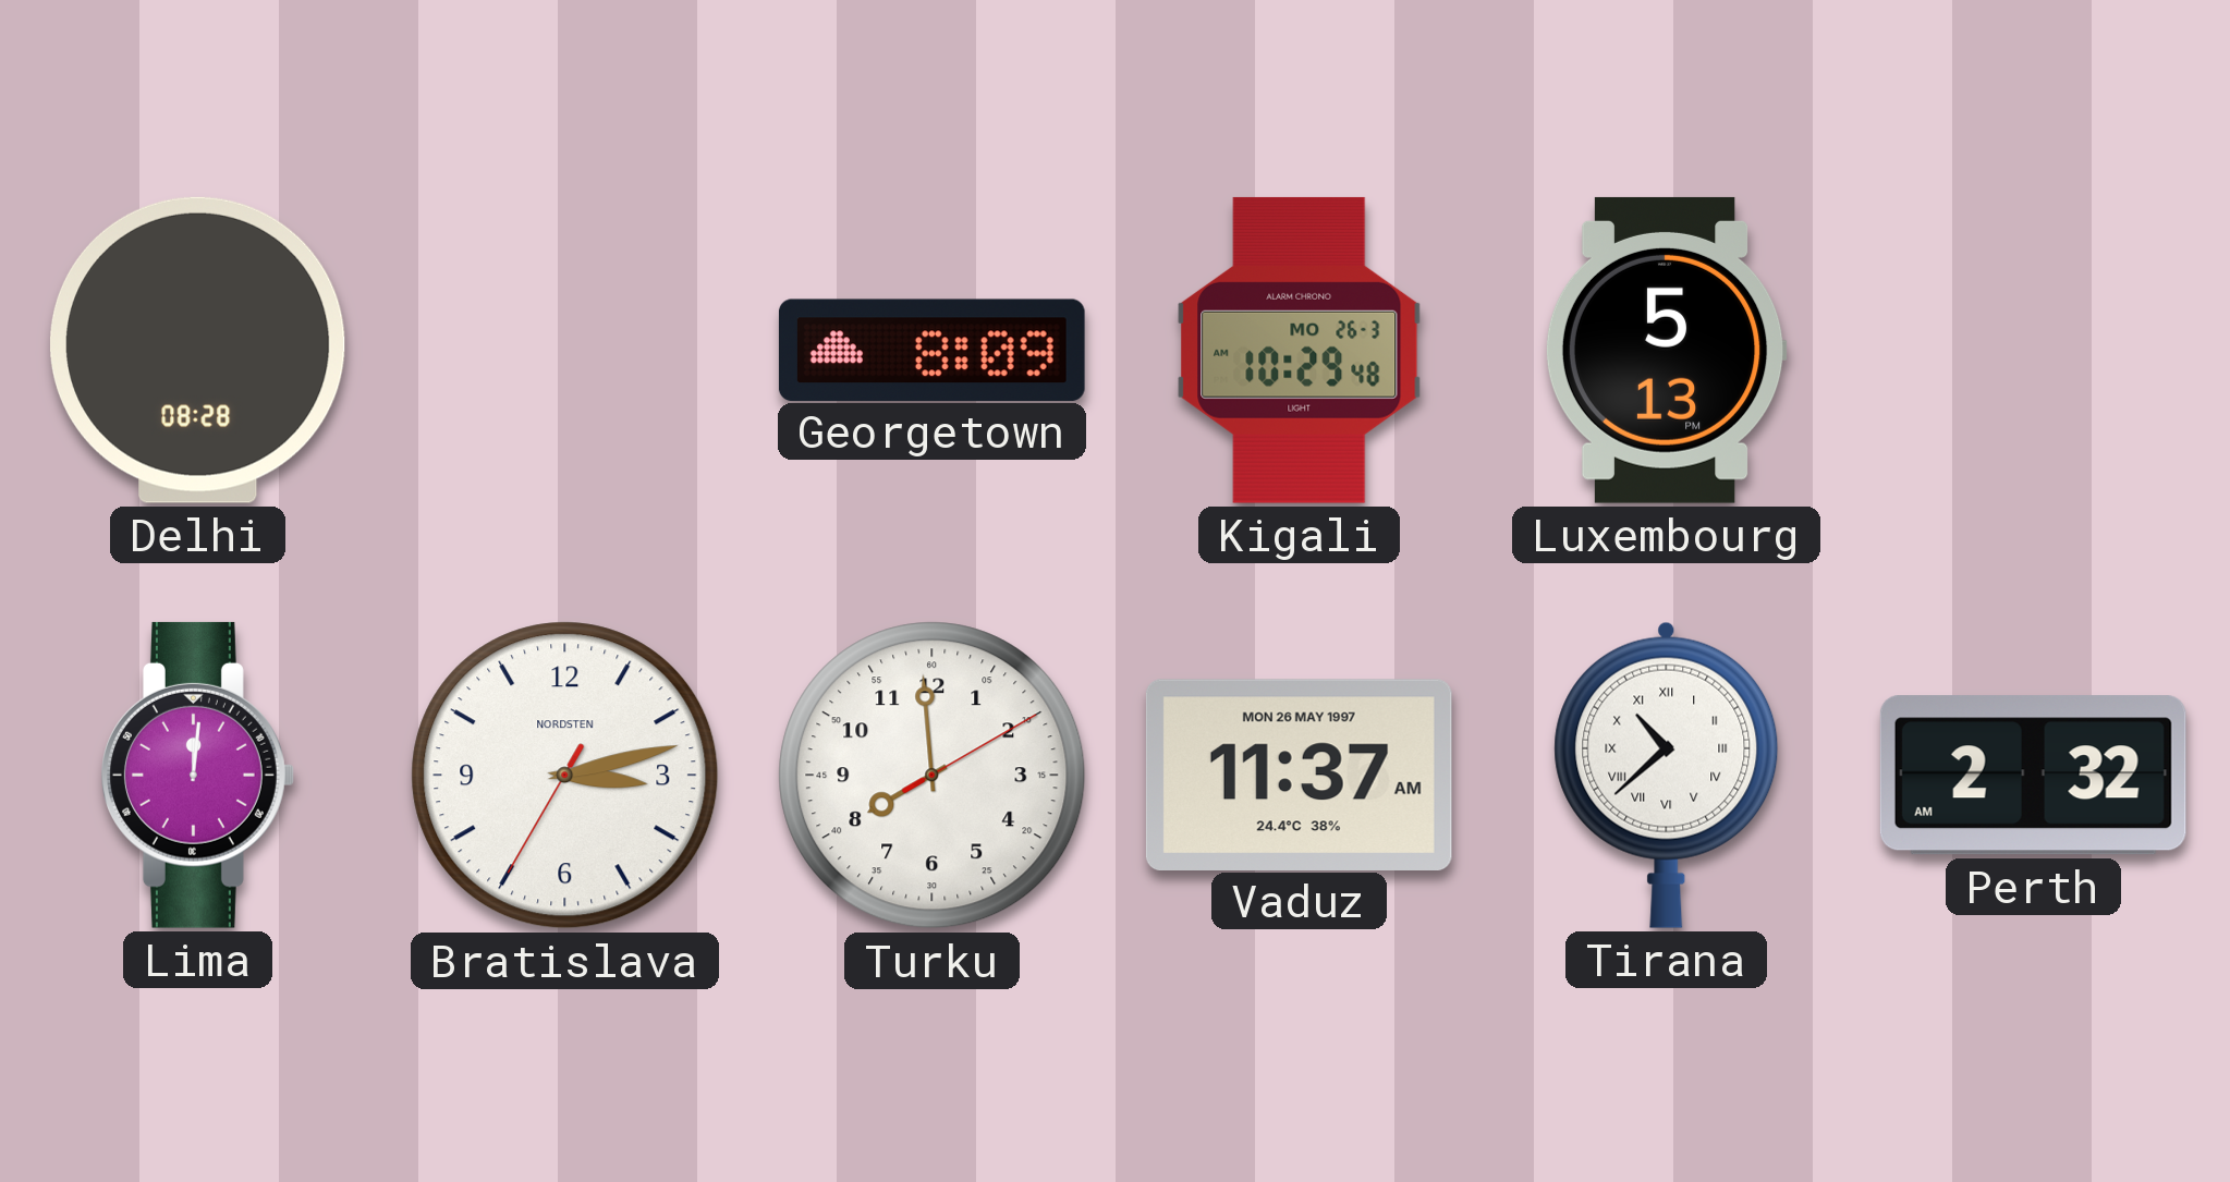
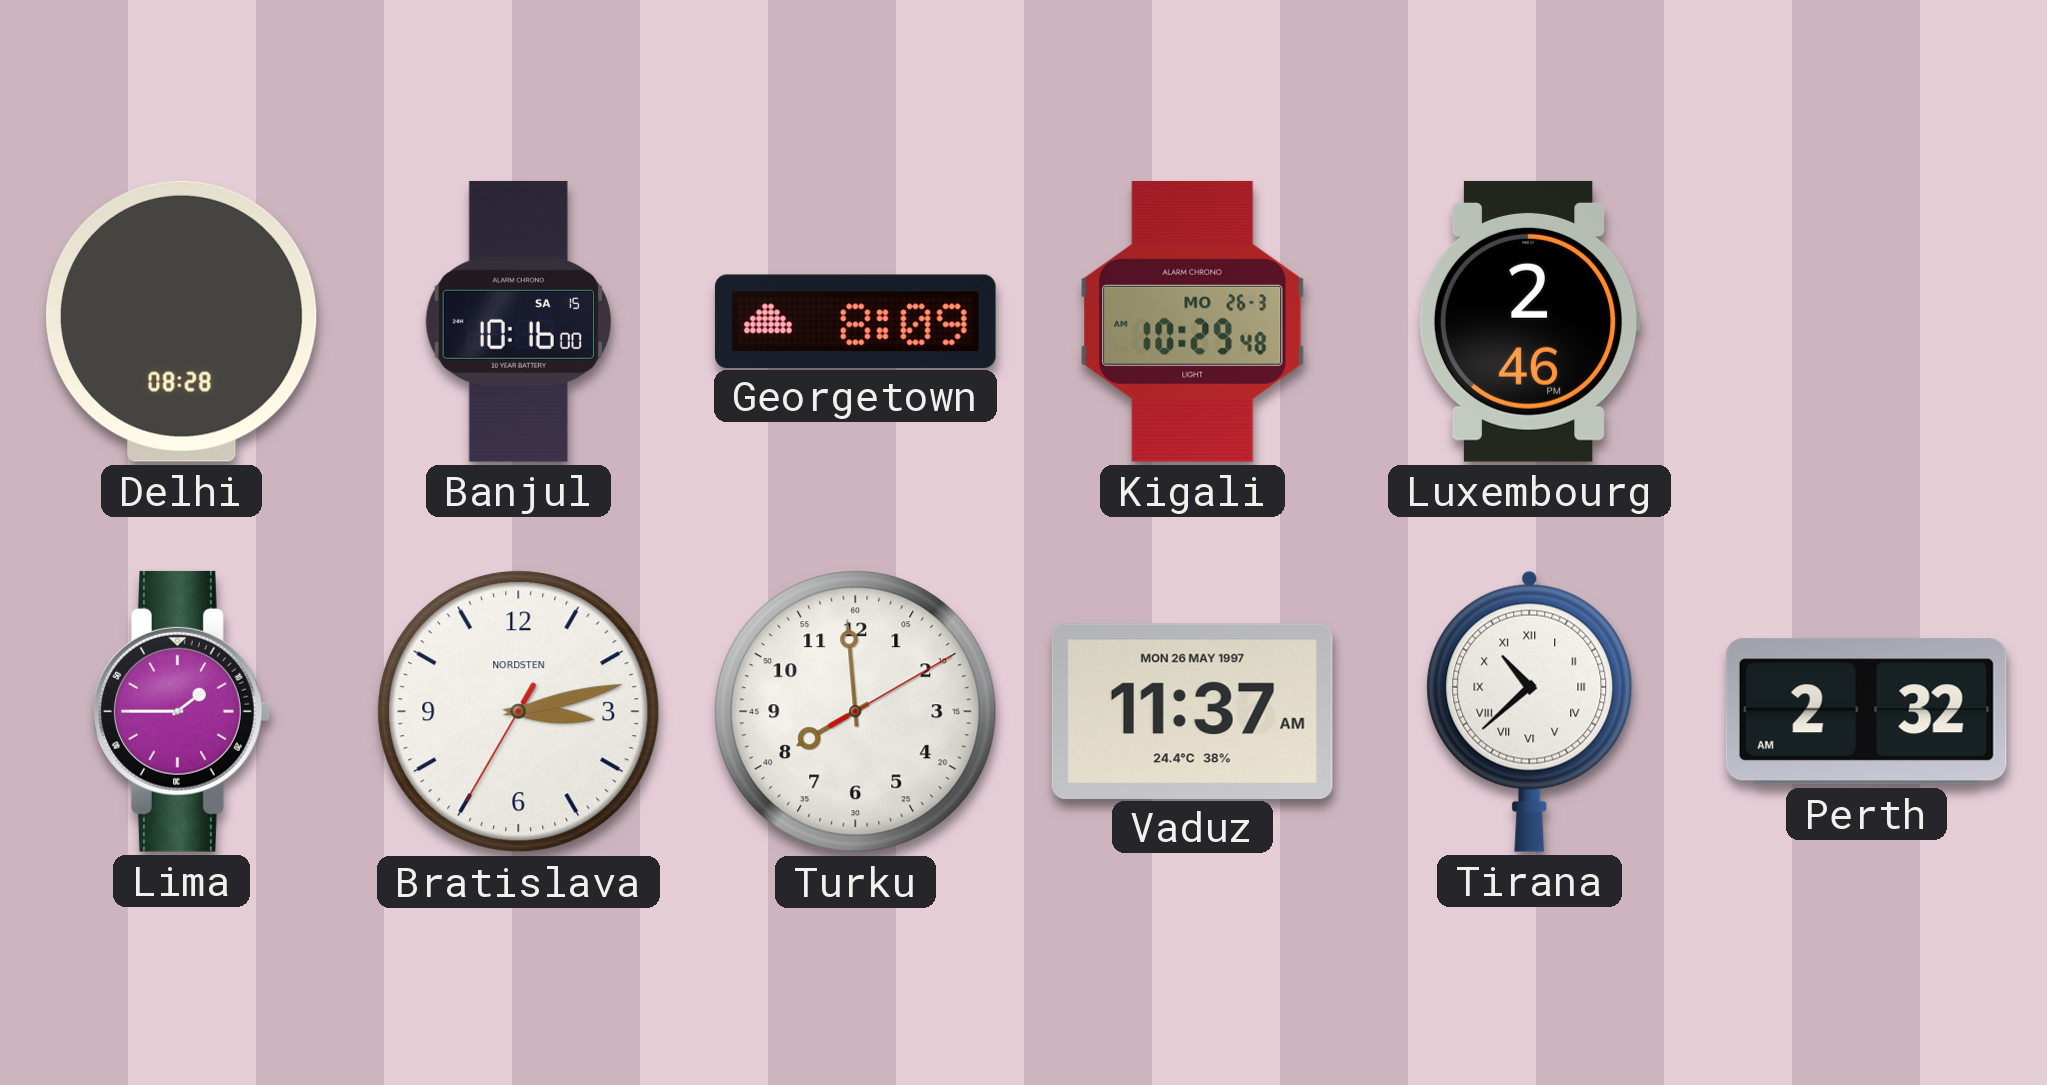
Banjul: none -> 10:16
Luxembourg: 5:13 -> 2:46
Lima: 12:01 -> 1:45
